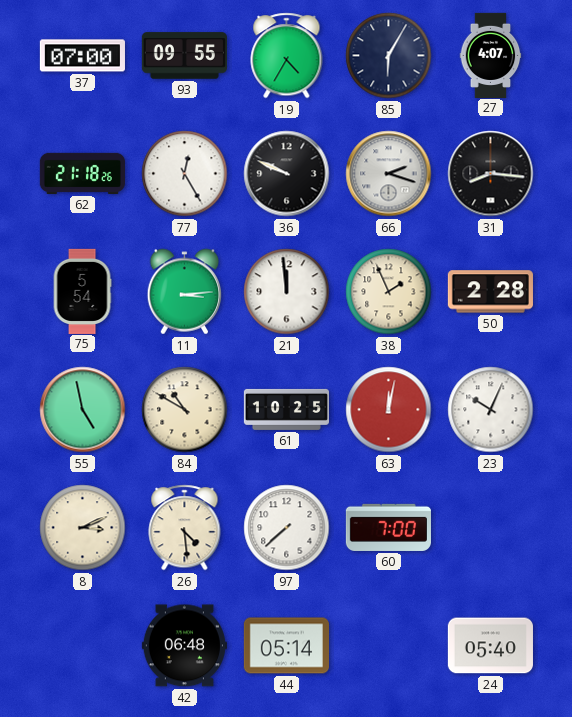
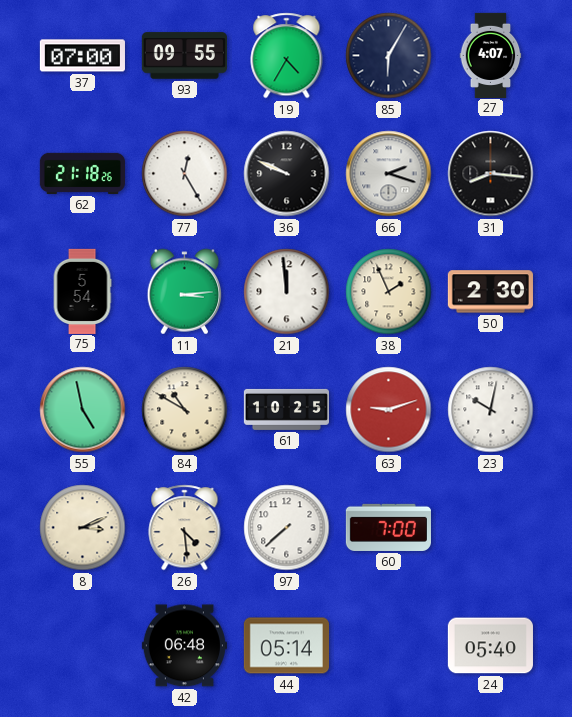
50: 2:28 -> 2:30
63: 12:02 -> 9:12
23: 10:04 -> 10:02
